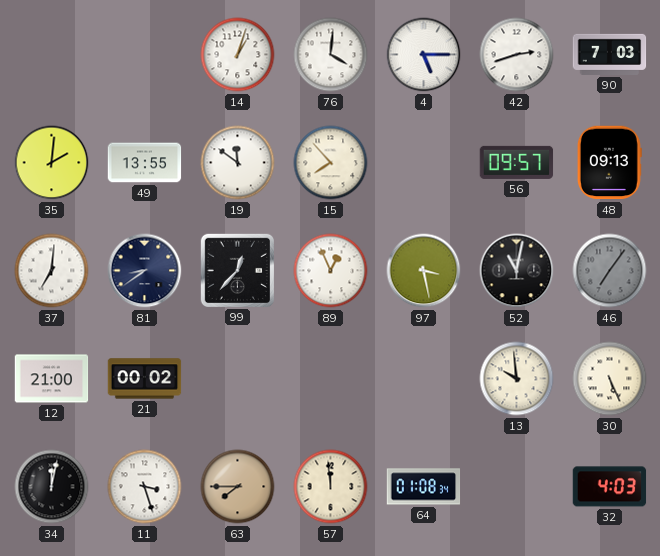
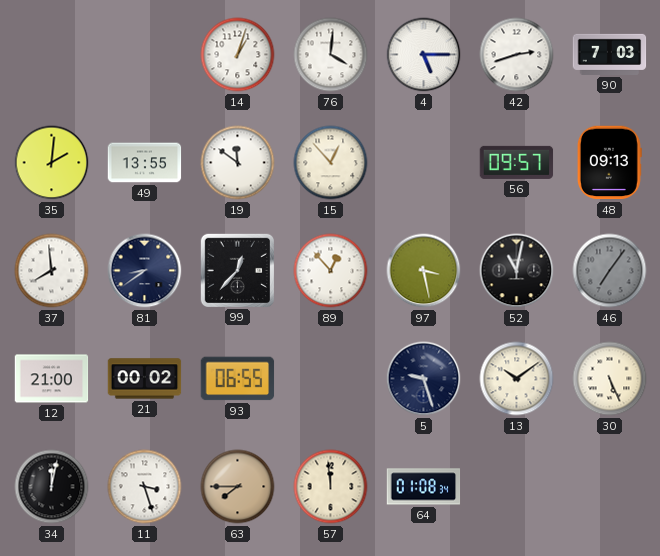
15: 7:53 -> 12:53
37: 7:01 -> 7:59
89: 12:56 -> 12:53
93: none -> 06:55
5: none -> 9:27
13: 9:59 -> 10:09
32: 4:03 -> none
